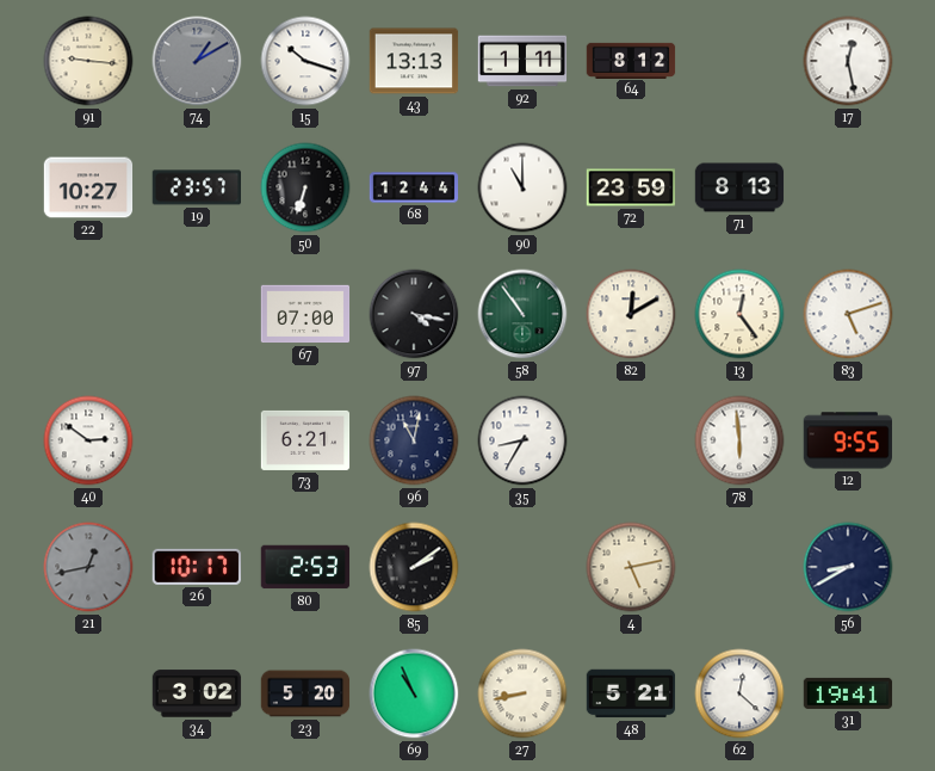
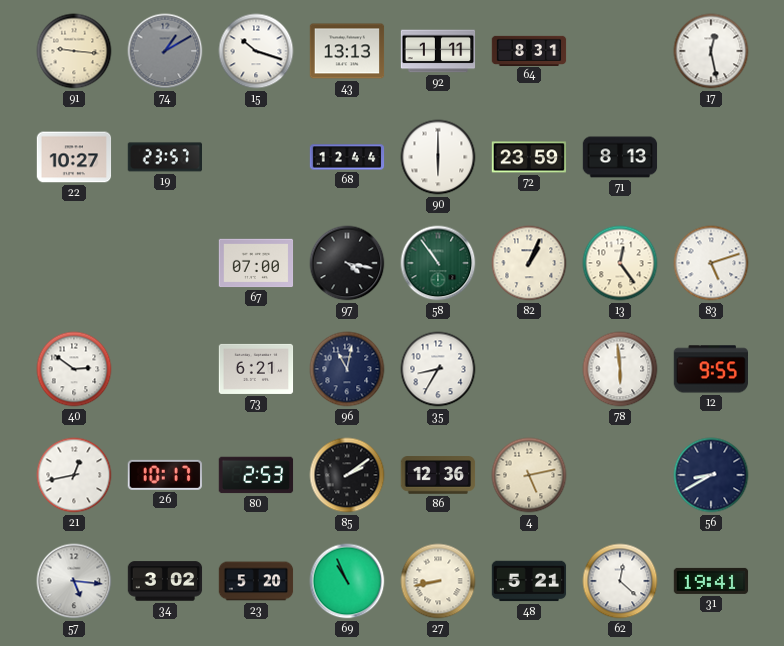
64: 8:12 -> 8:31
50: 6:33 -> none
90: 11:00 -> 6:00
82: 12:10 -> 1:04
21 dial: grey -> white
86: none -> 12:36
57: none -> 5:16
